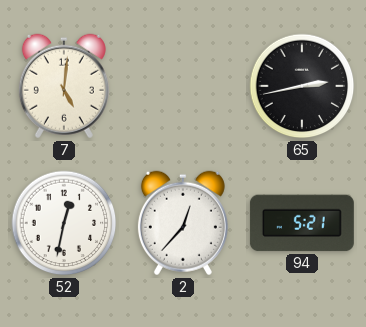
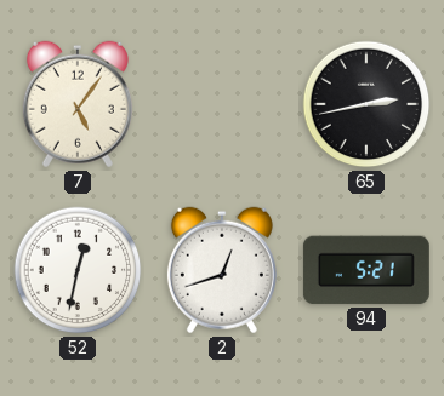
7: 5:01 -> 5:06
2: 12:37 -> 12:42
